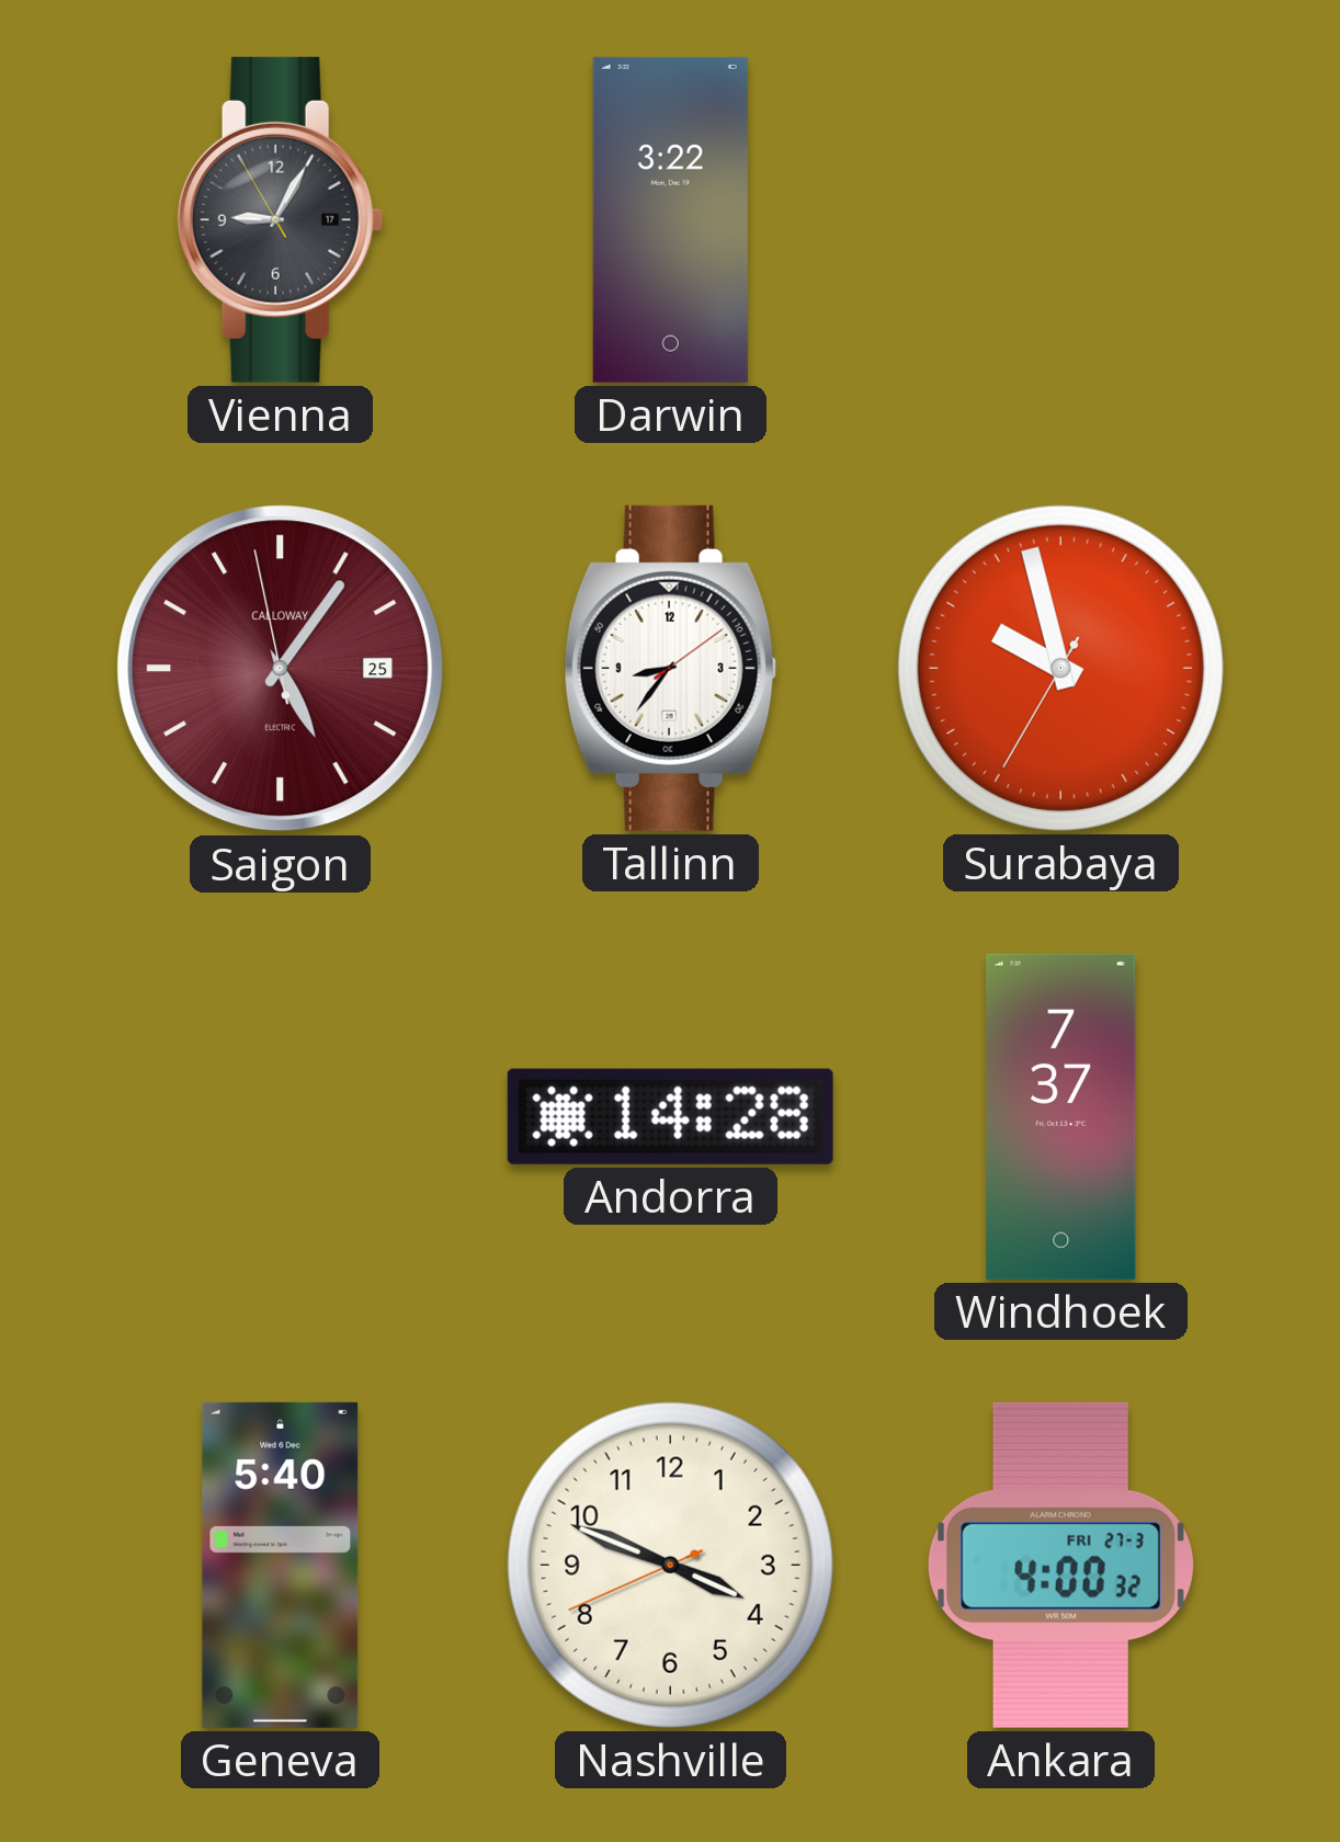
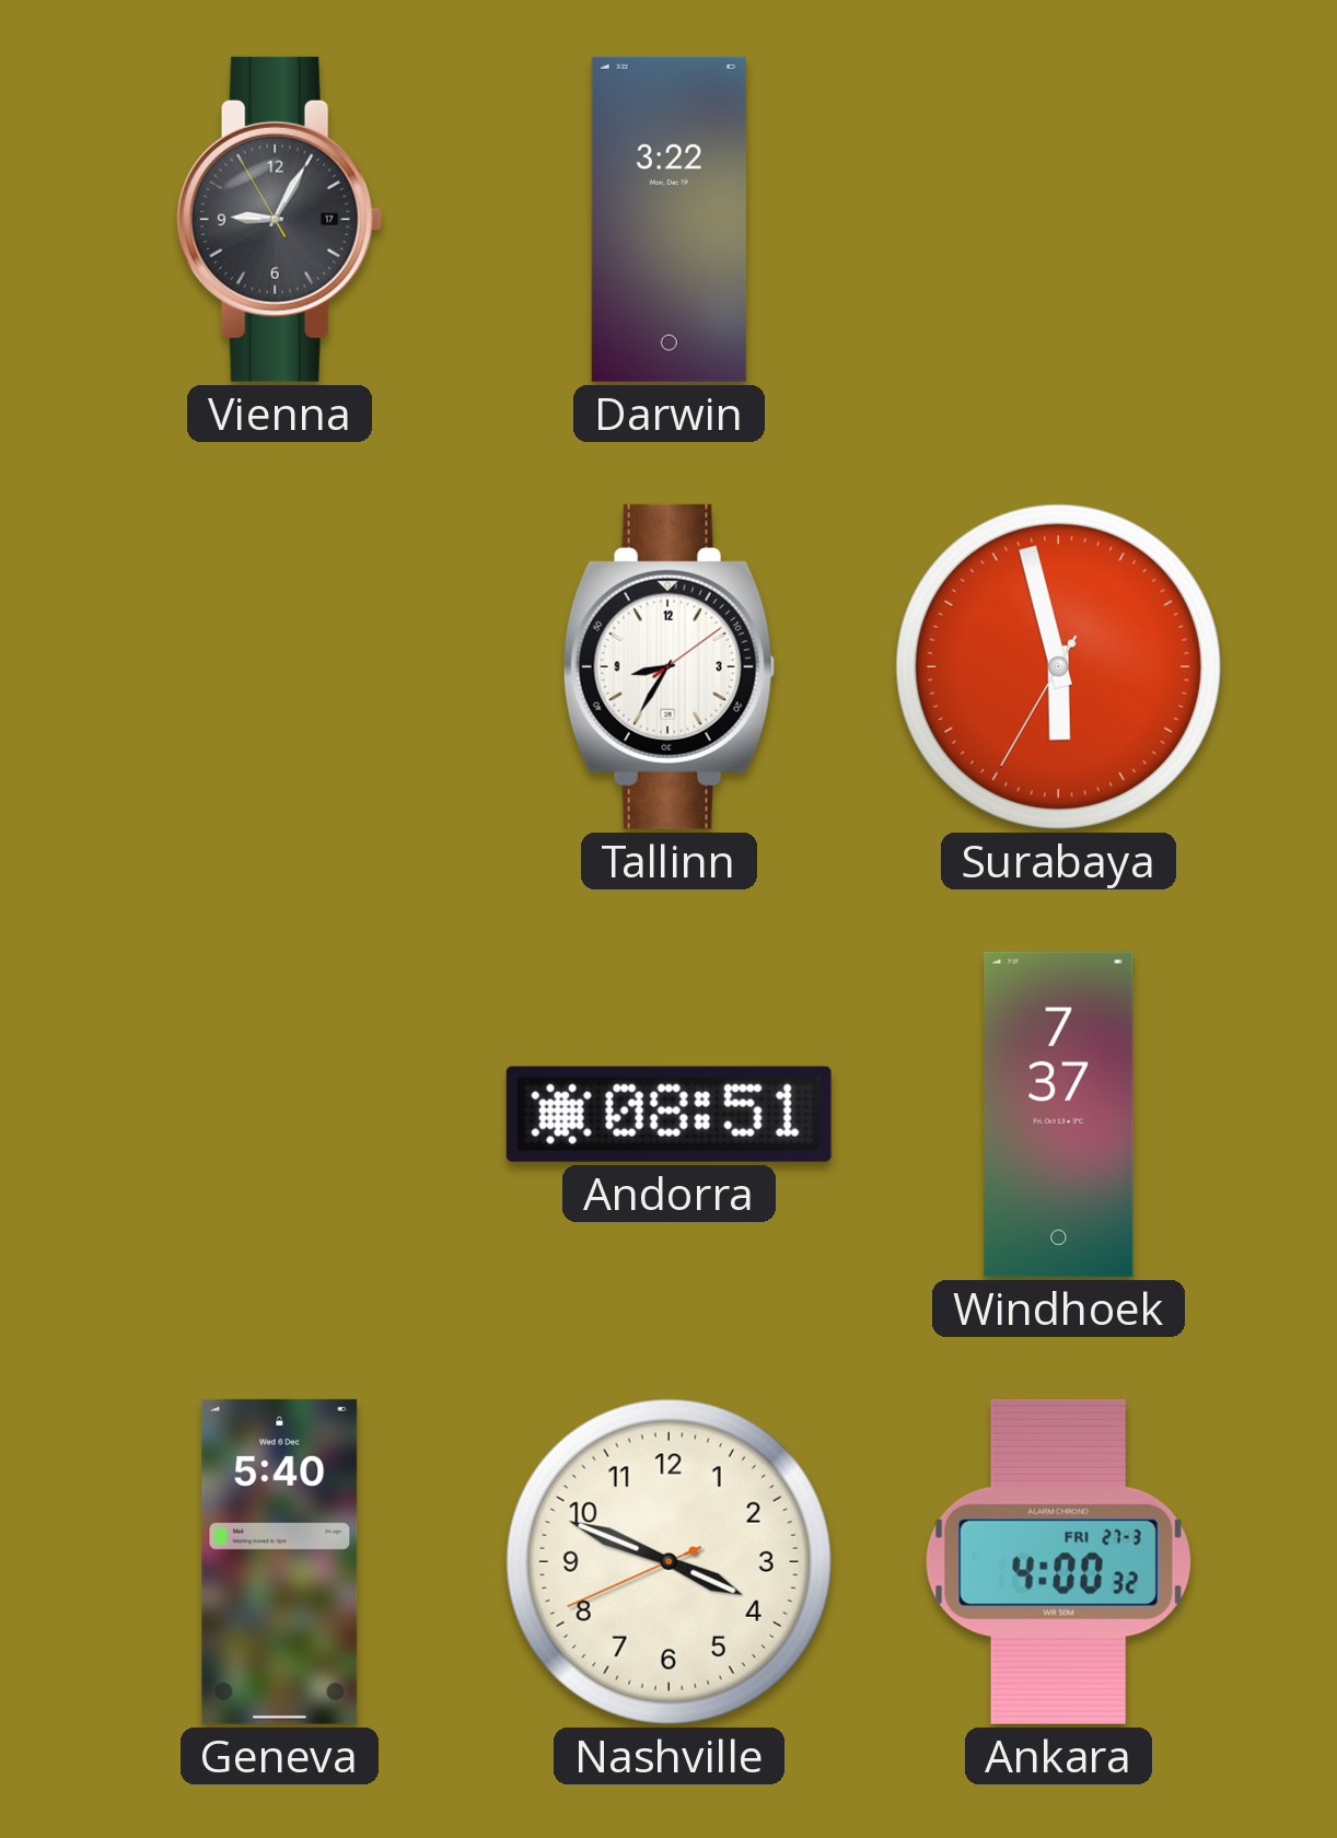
Saigon: 5:05 -> none
Tallinn: 8:36 -> 8:35
Surabaya: 9:57 -> 5:57
Andorra: 14:28 -> 08:51
